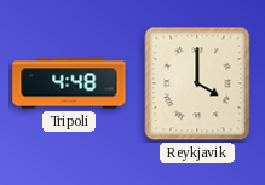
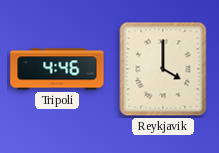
Tripoli: 4:48 -> 4:46
